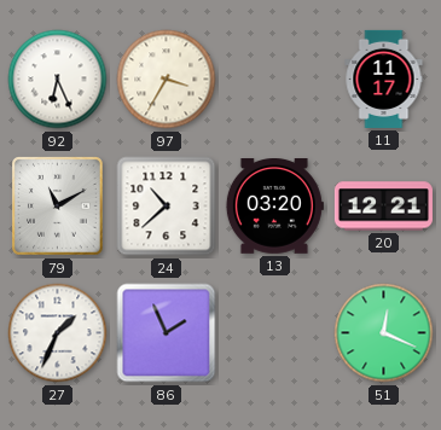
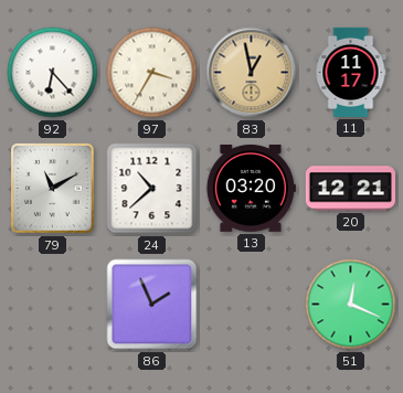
92: 6:26 -> 6:23
83: none -> 12:58
27: 1:34 -> none
